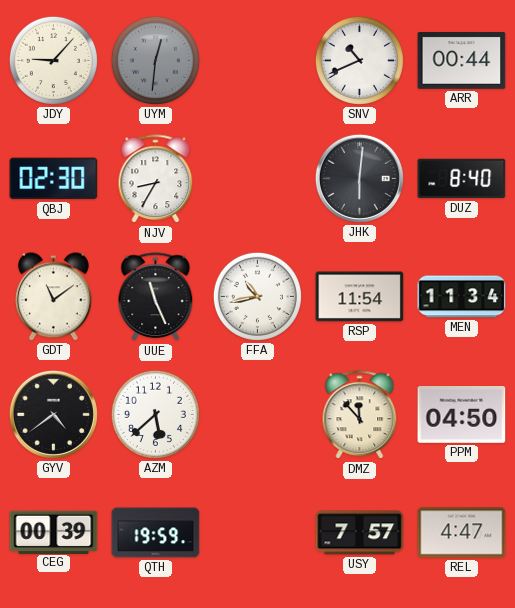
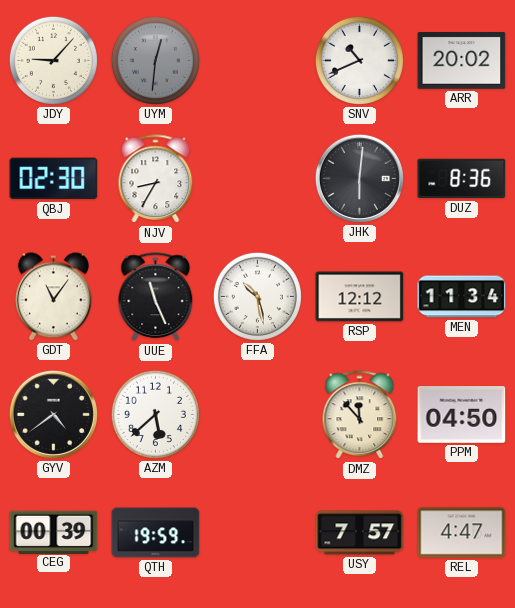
ARR: 00:44 -> 20:02
DUZ: 8:40 -> 8:36
GDT: 11:09 -> 11:06
FFA: 10:43 -> 10:28
RSP: 11:54 -> 12:12
